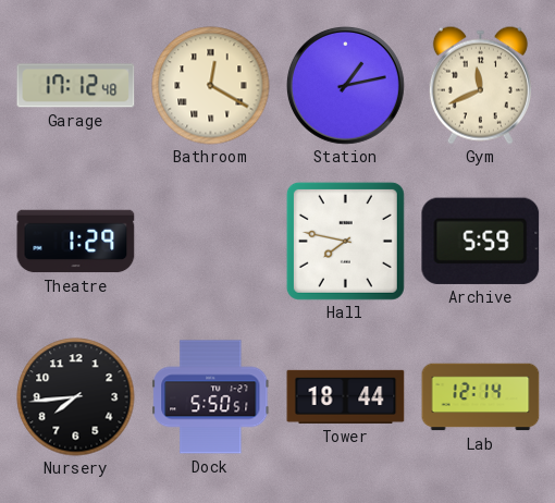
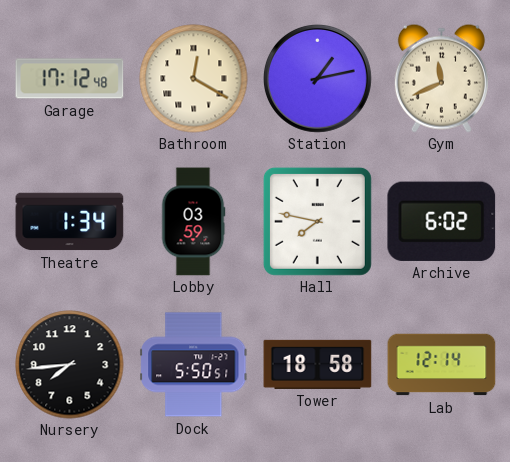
Theatre: 1:29 -> 1:34
Lobby: none -> 03:59
Archive: 5:59 -> 6:02
Tower: 18:44 -> 18:58
